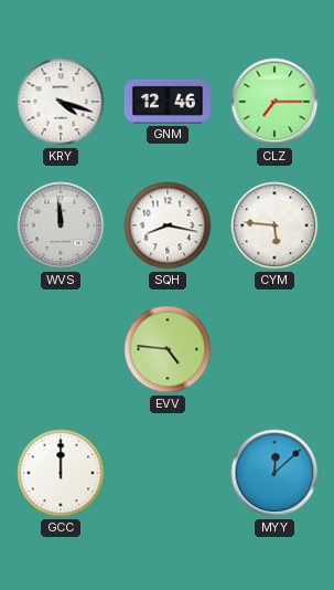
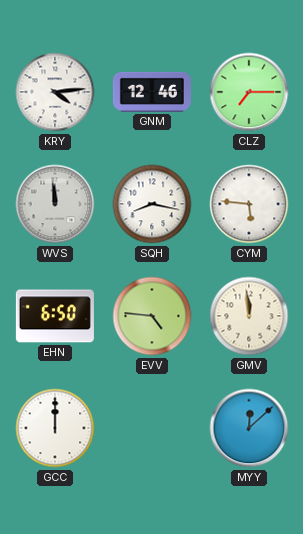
KRY: 4:18 -> 4:14
EHN: none -> 6:50
GMV: none -> 11:59
